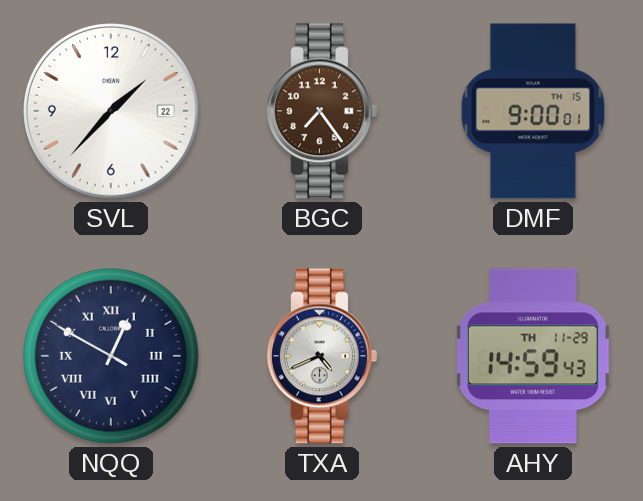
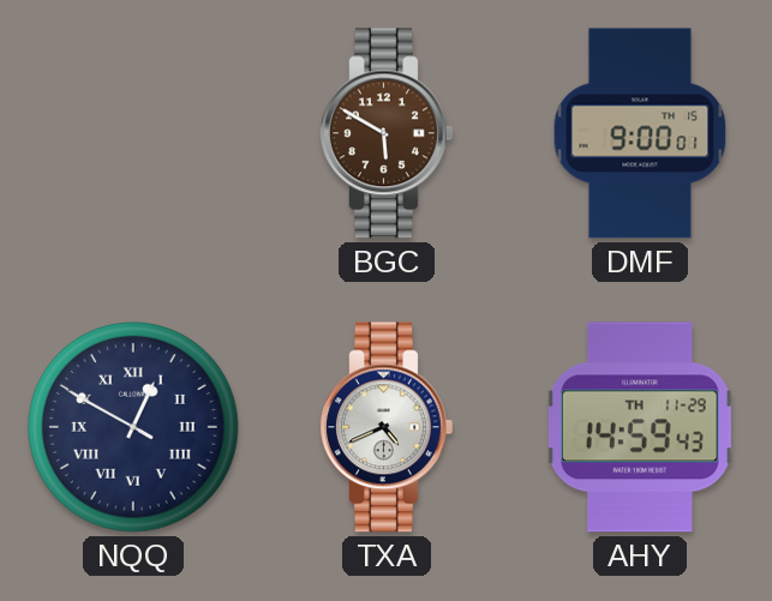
SVL: 1:37 -> none
BGC: 7:24 -> 5:50
